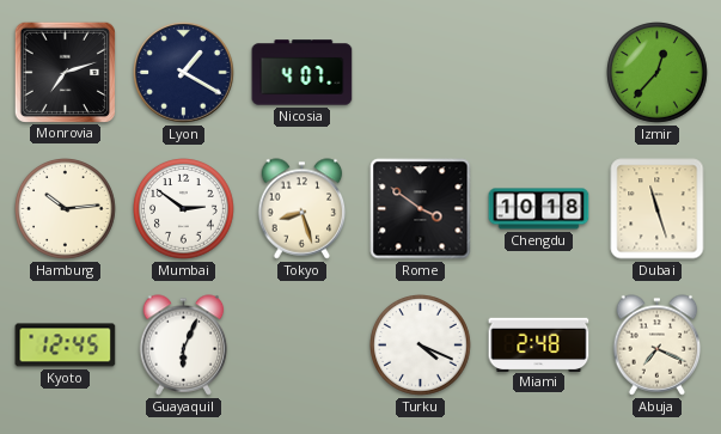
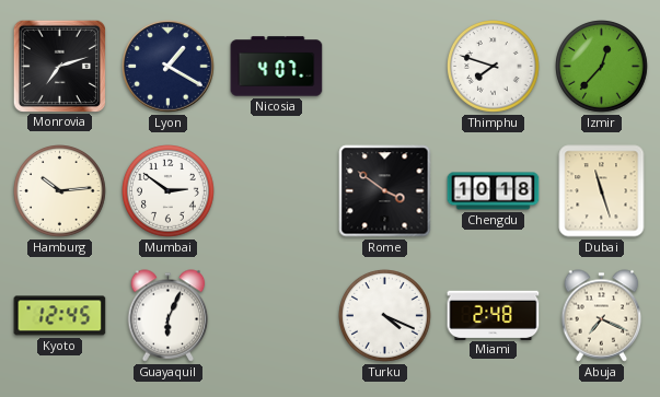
Thimphu: none -> 7:48
Tokyo: 8:27 -> none
